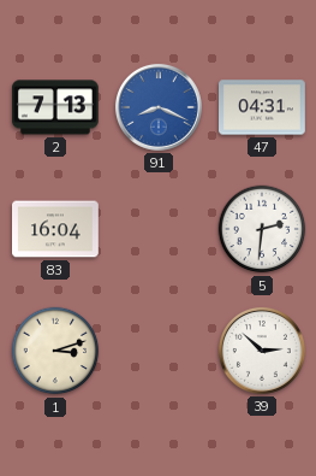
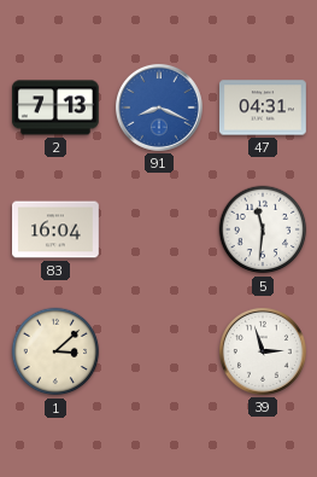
5: 2:31 -> 11:31
1: 3:12 -> 3:08
39: 2:52 -> 2:57
